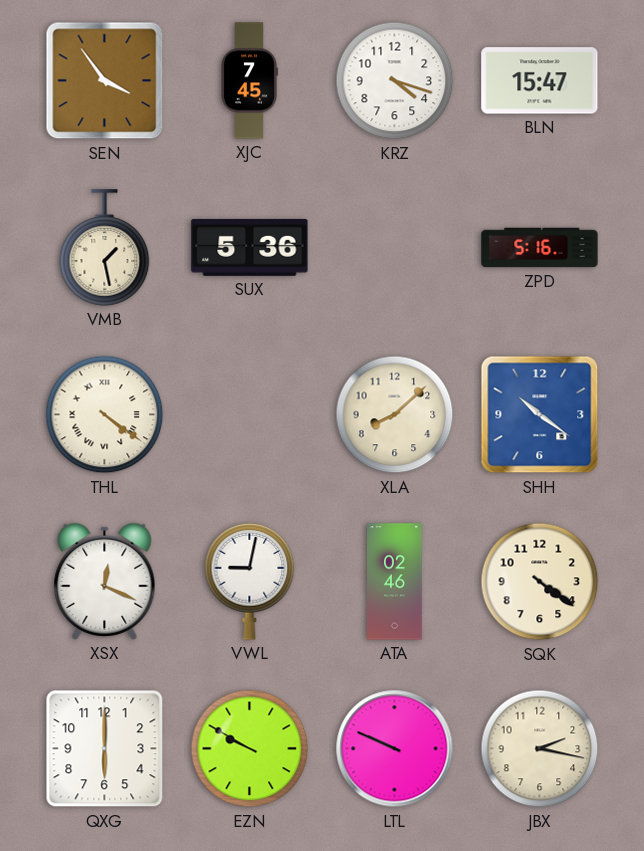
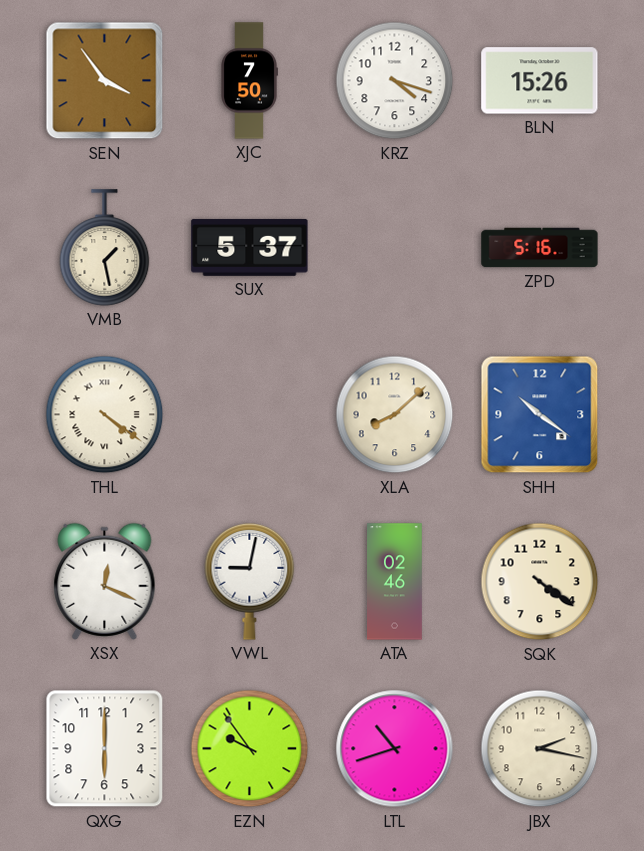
XJC: 7:45 -> 7:50
BLN: 15:47 -> 15:26
SUX: 5:36 -> 5:37
EZN: 9:50 -> 9:54
LTL: 9:49 -> 10:42
